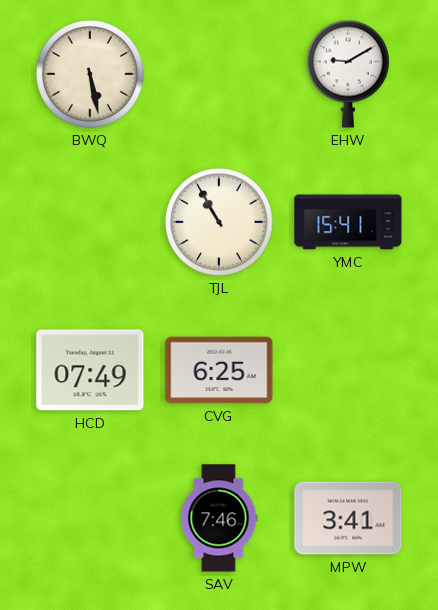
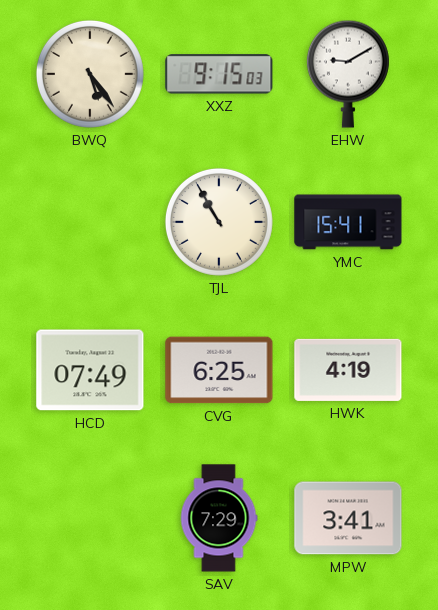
BWQ: 5:28 -> 5:24
XXZ: none -> 9:15
HWK: none -> 4:19
SAV: 7:46 -> 7:29
